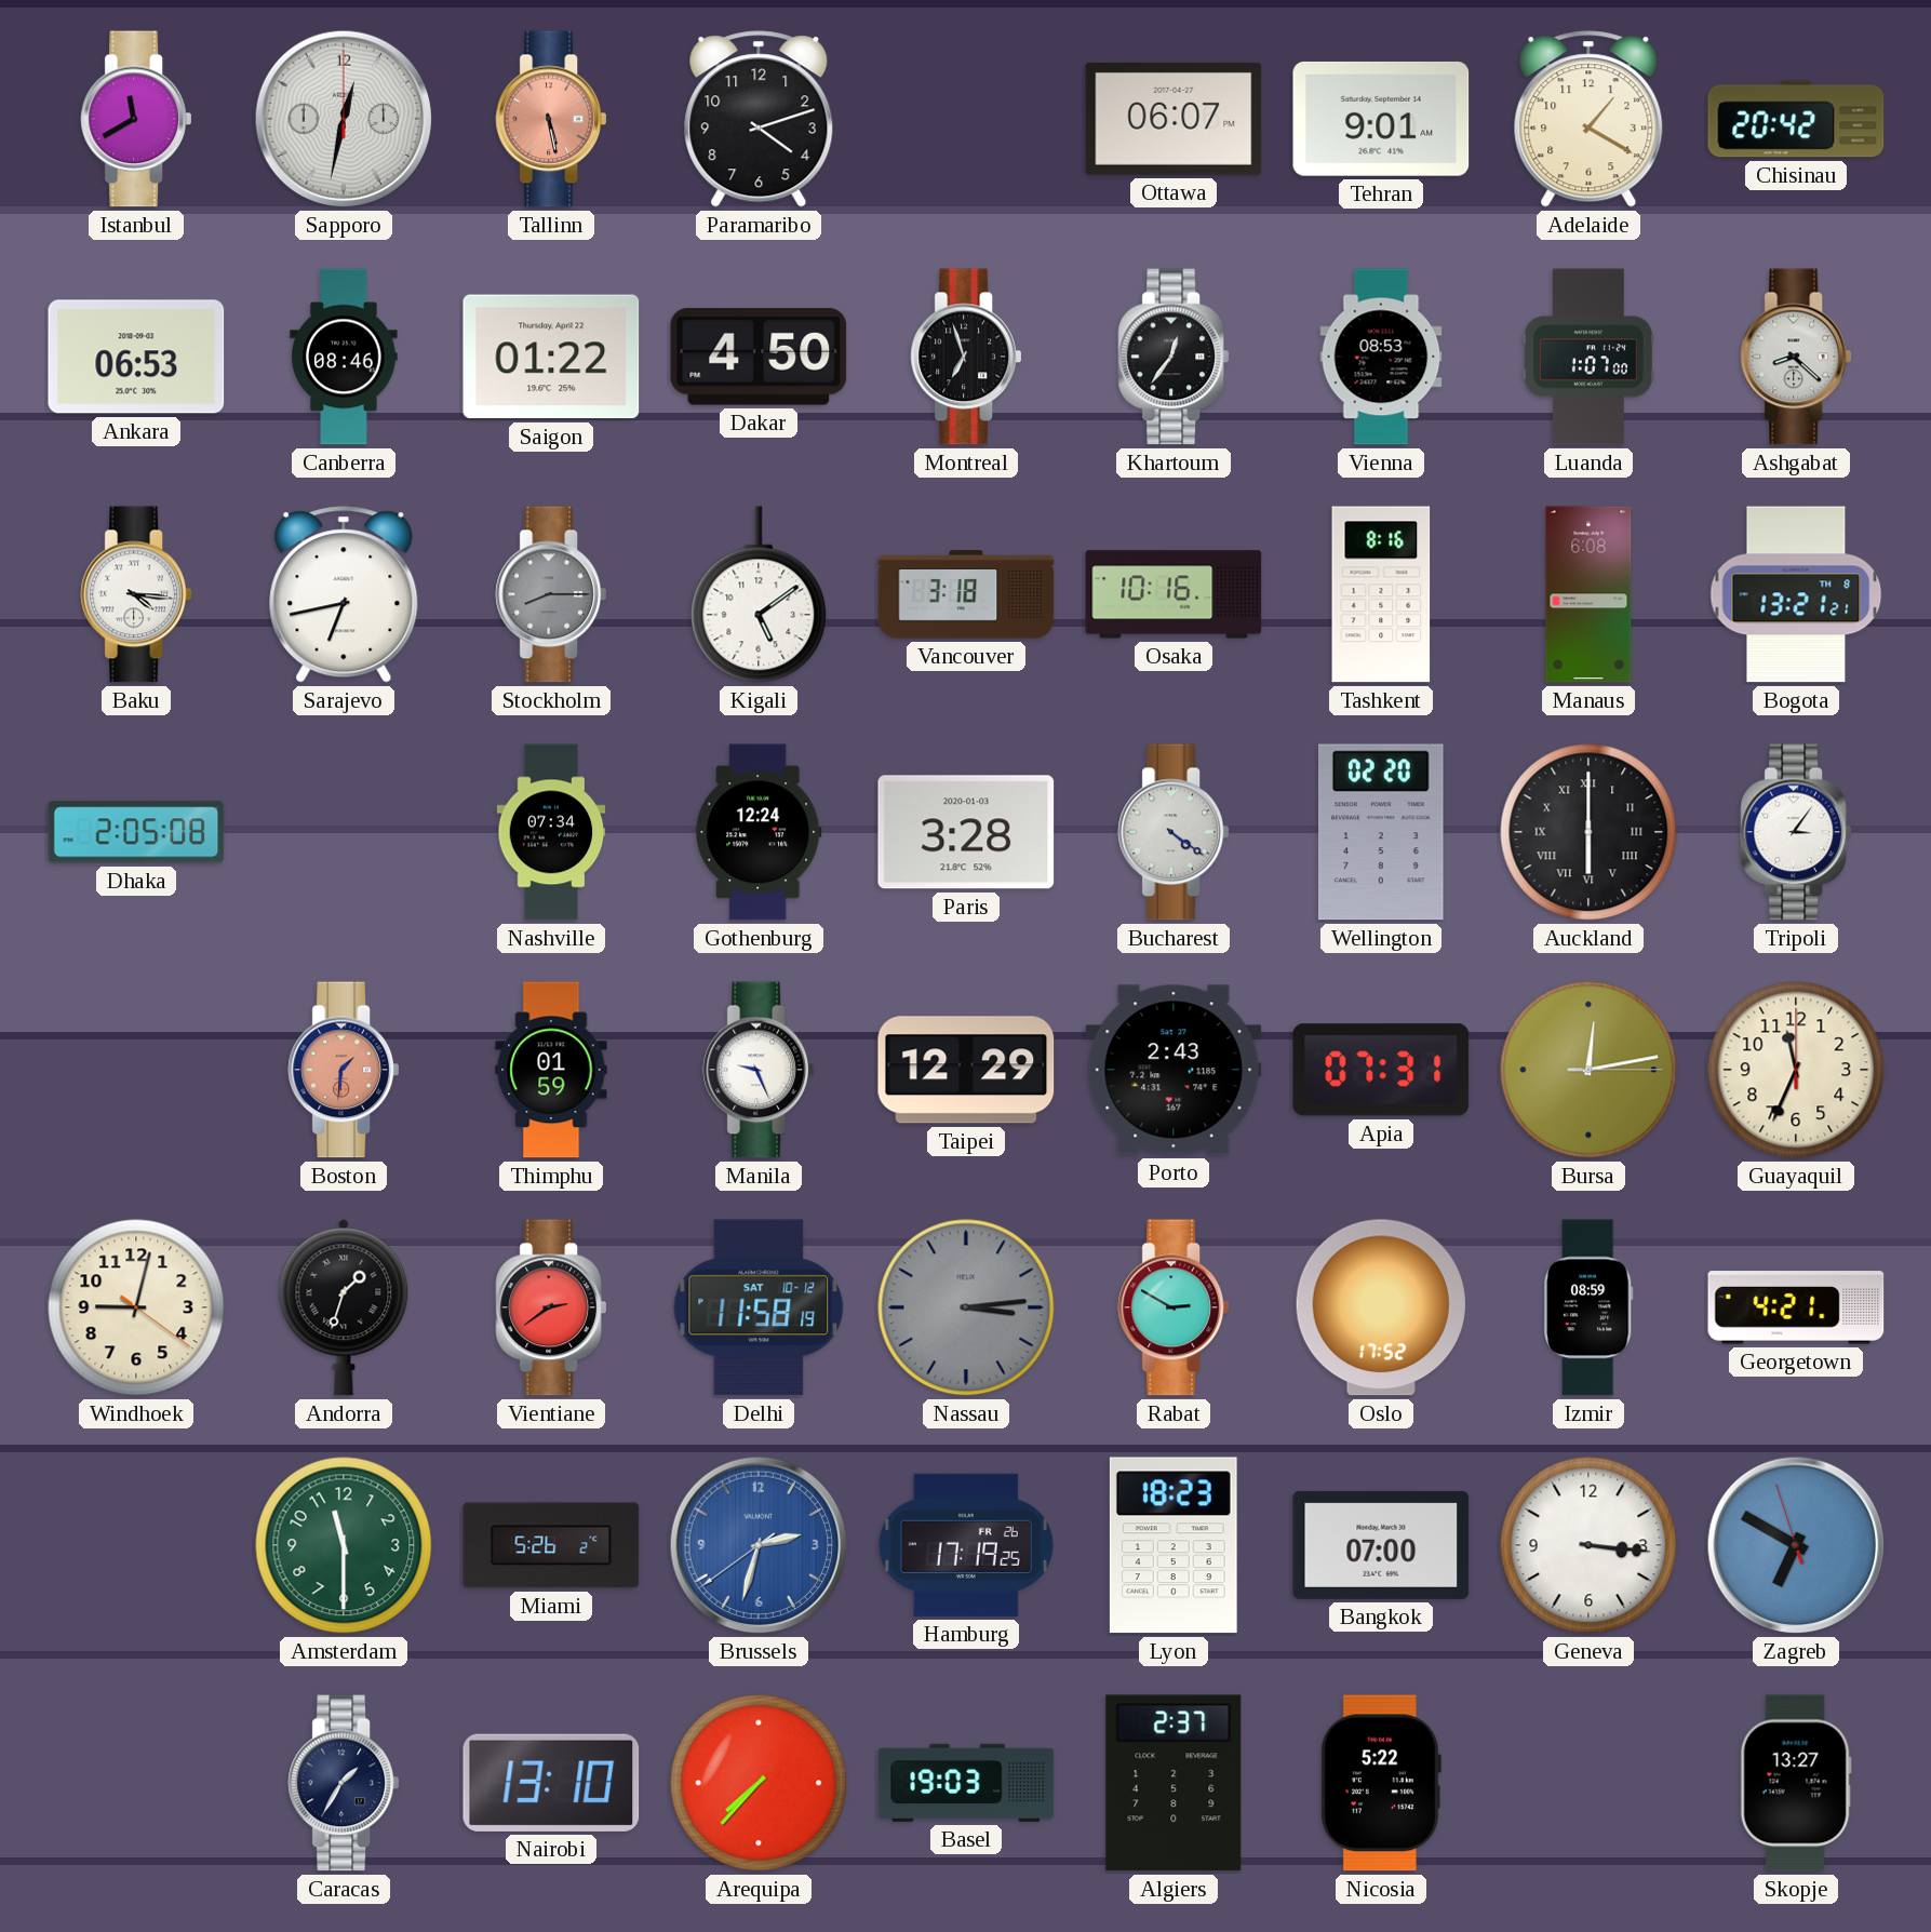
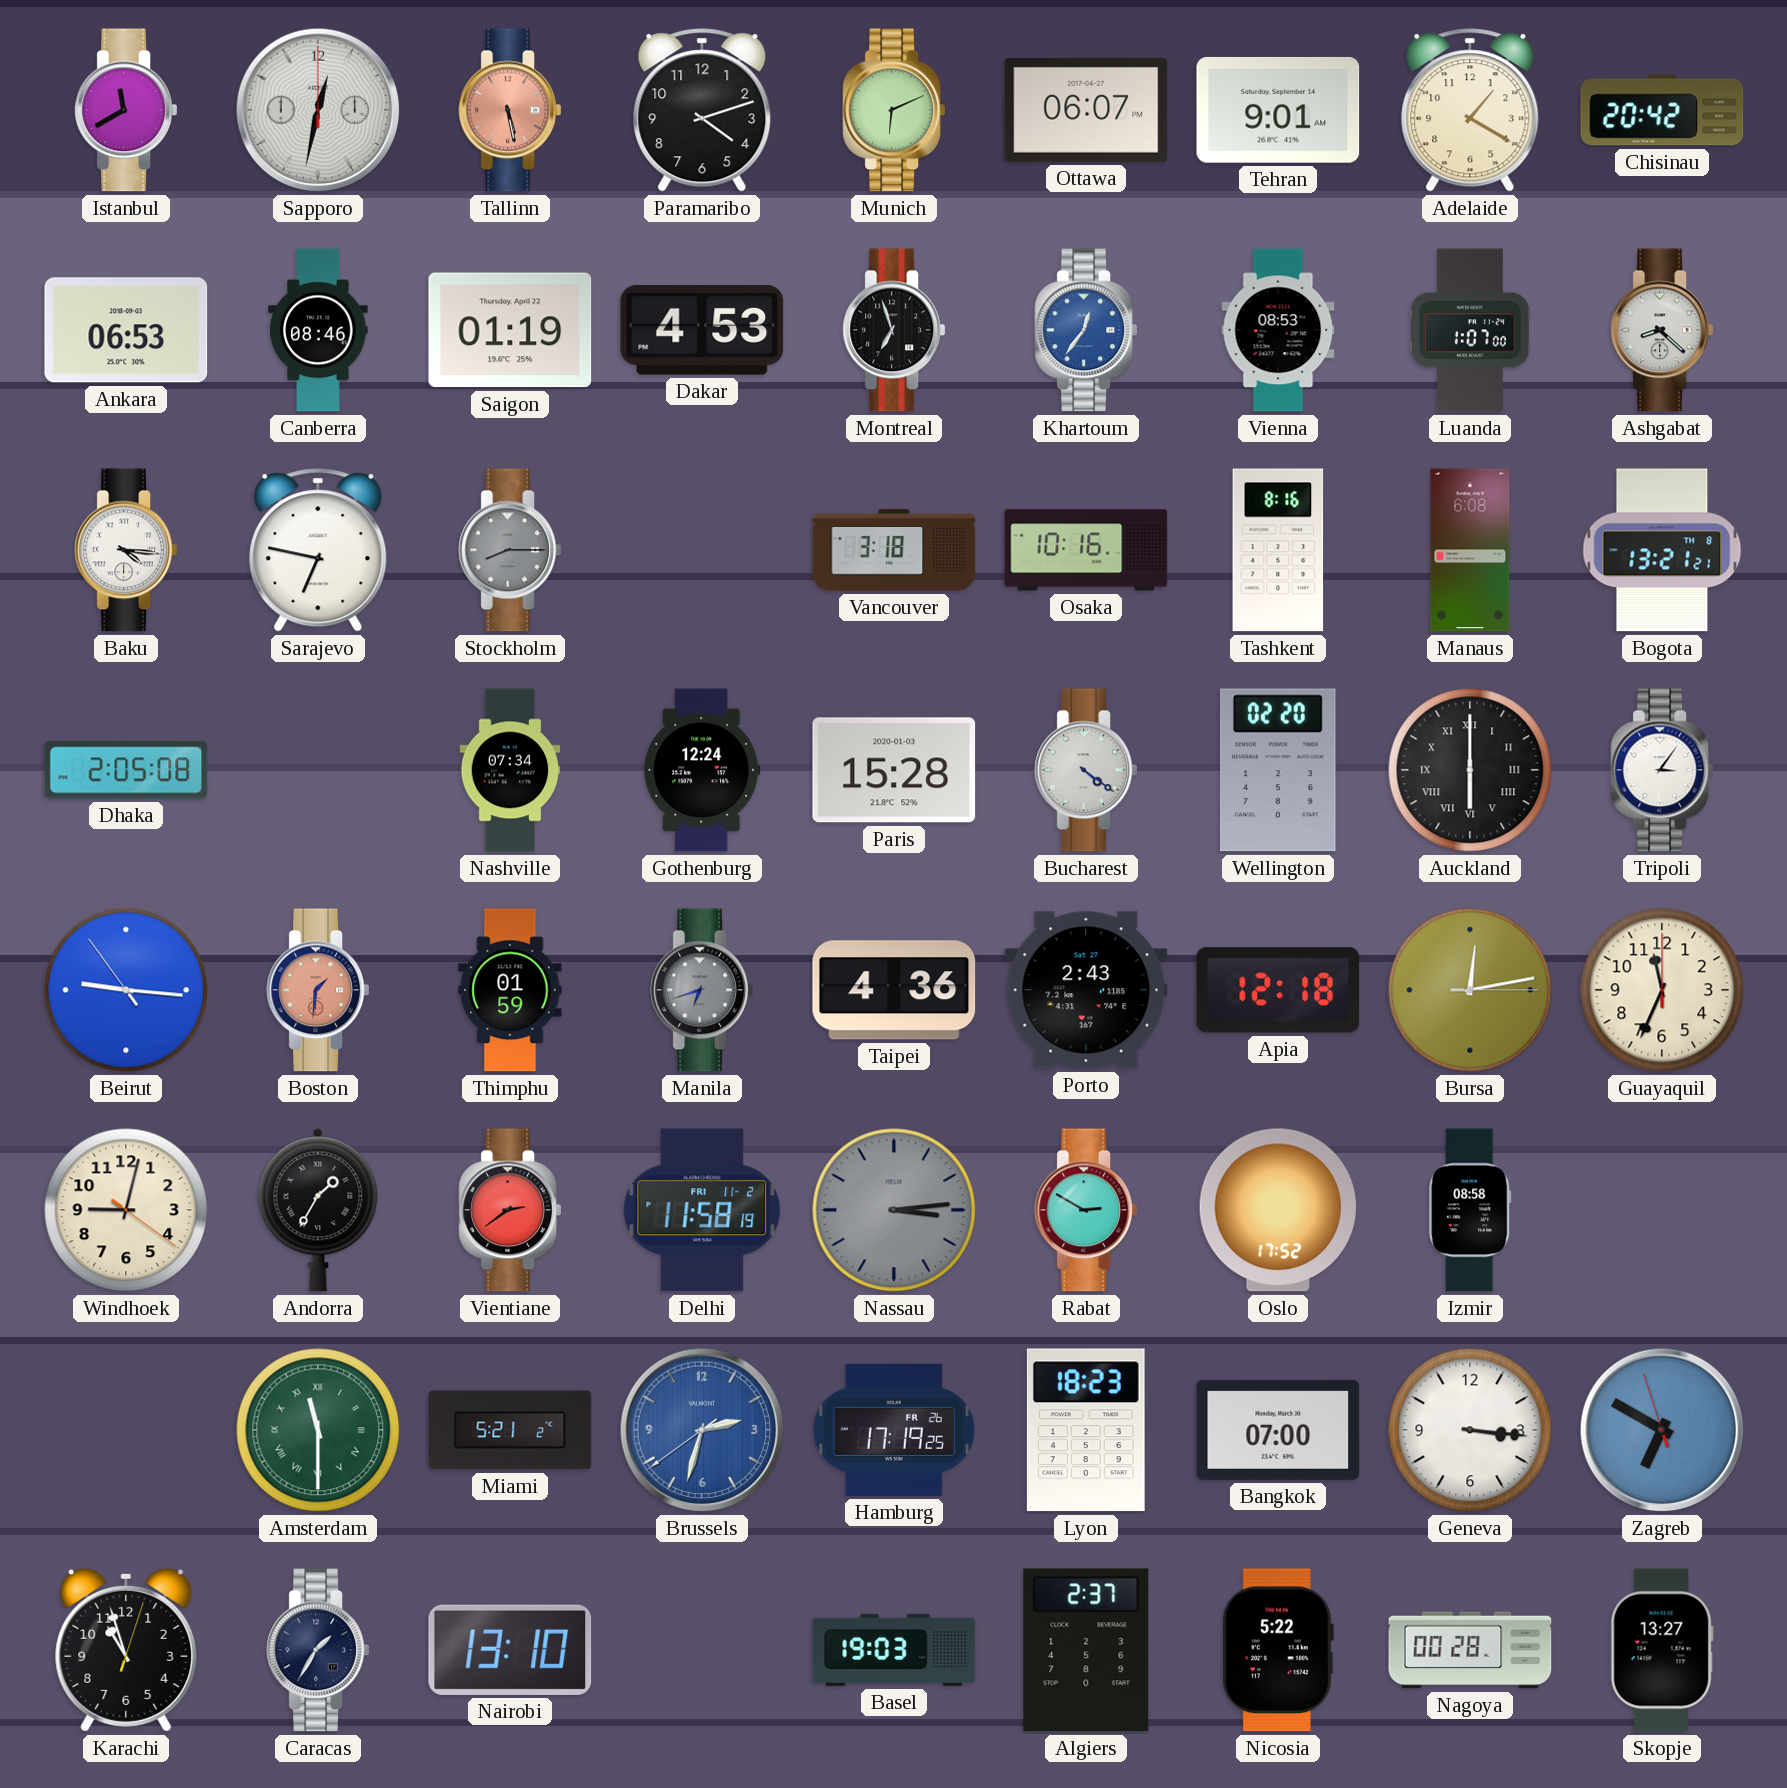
Munich: none -> 6:11
Saigon: 01:22 -> 01:19
Dakar: 4:50 -> 4:53
Khartoum dial: black -> blue
Sarajevo: 6:43 -> 6:47
Kigali: 5:09 -> none
Paris: 3:28 -> 15:28
Beirut: none -> 9:15
Manila: 9:26 -> 6:42
Manila dial: white -> grey
Taipei: 12:29 -> 4:36
Apia: 07:31 -> 12:18
Andorra: 1:33 -> 1:35
Delhi date: SAT 10-12 -> FRI 11-2
Izmir: 08:59 -> 08:58
Georgetown: 4:21 -> none
Amsterdam numerals: Arabic -> Roman
Miami: 5:26 -> 5:21
Karachi: none -> 10:57
Arequipa: 7:37 -> none
Nagoya: none -> 00:28
